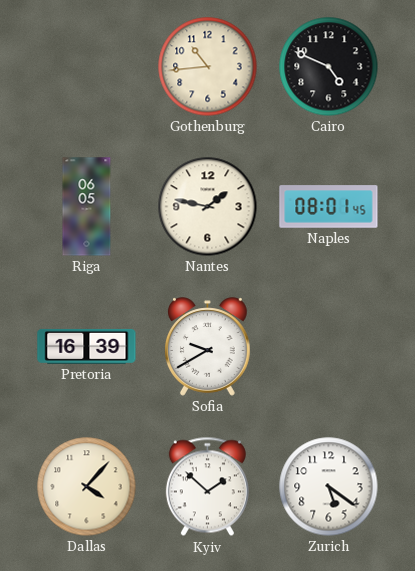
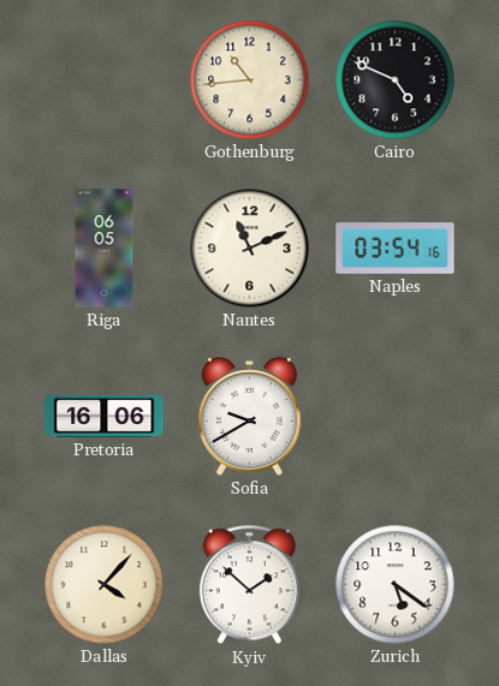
Nantes: 1:47 -> 11:11
Naples: 08:01 -> 03:54
Pretoria: 16:39 -> 16:06
